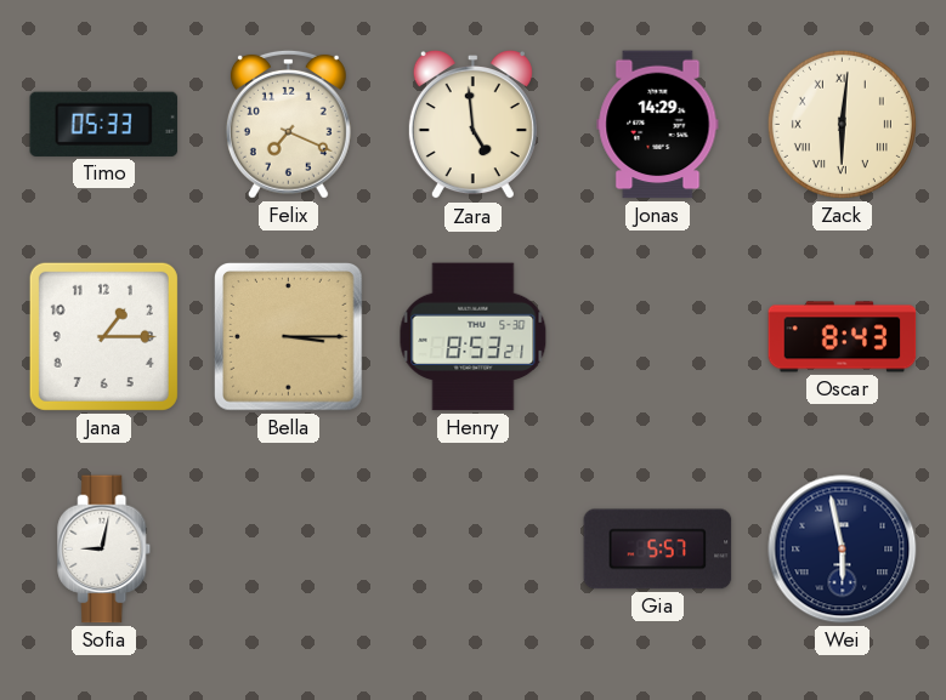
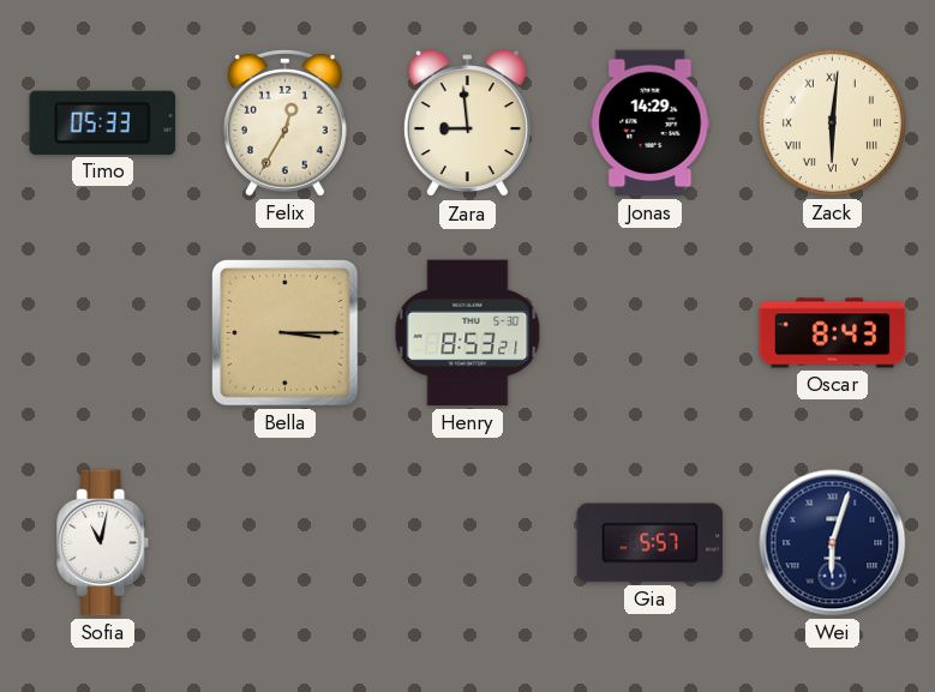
Felix: 7:19 -> 12:35
Zara: 4:59 -> 8:59
Jana: 1:15 -> none
Sofia: 9:02 -> 11:02
Wei: 5:58 -> 6:03
